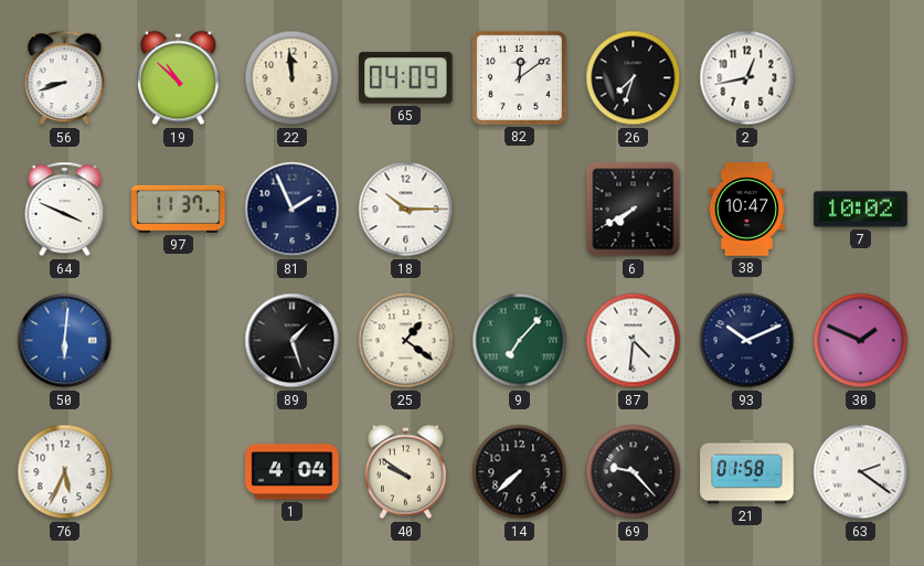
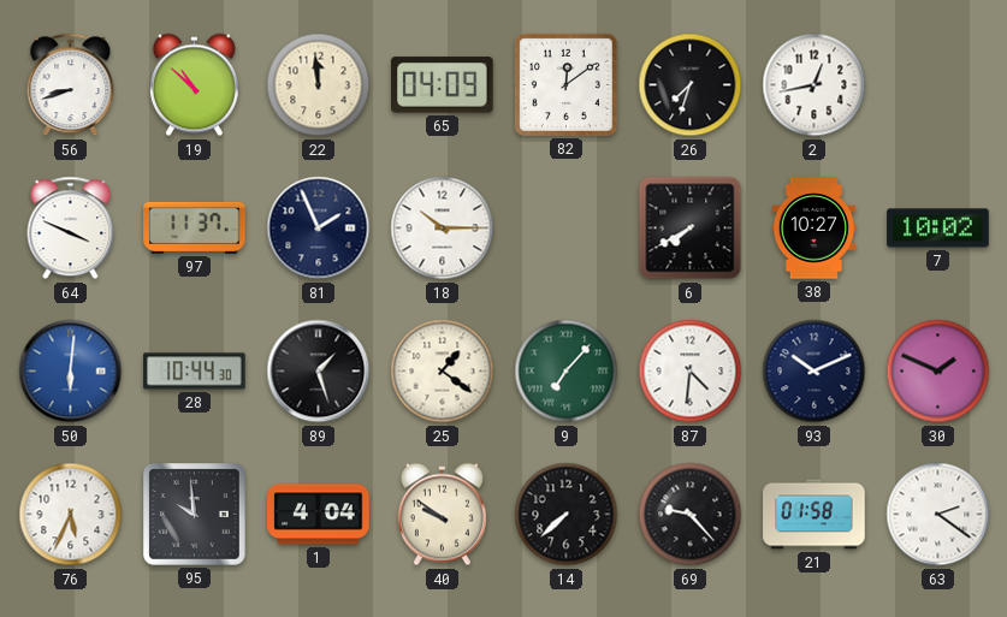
38: 10:47 -> 10:27
28: none -> 10:44
95: none -> 9:59
